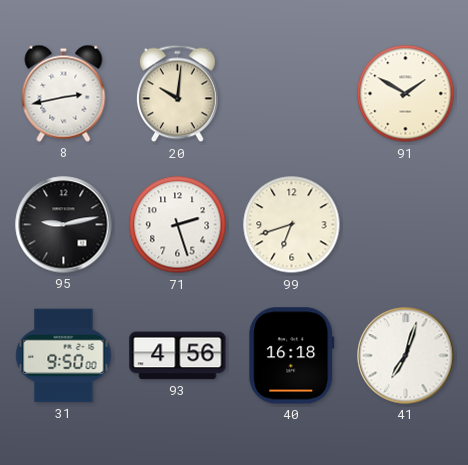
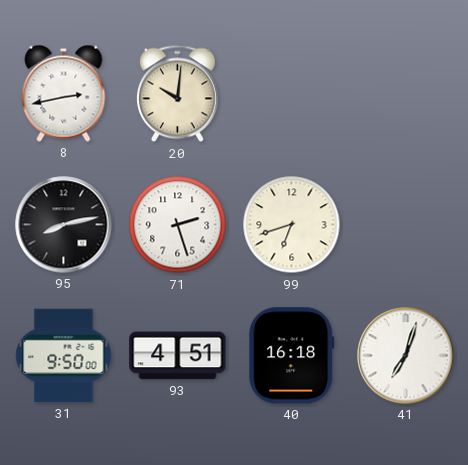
91: 1:50 -> none
95: 9:13 -> 8:13
93: 4:56 -> 4:51
